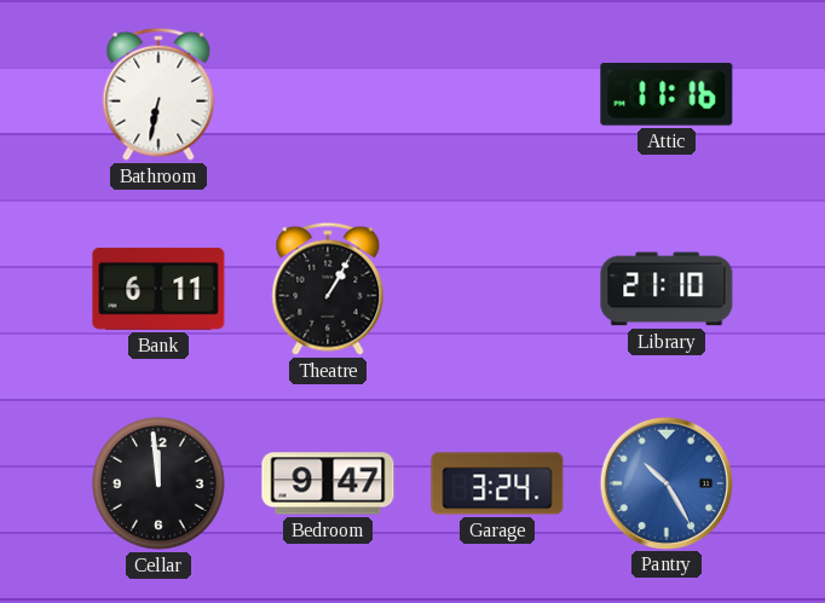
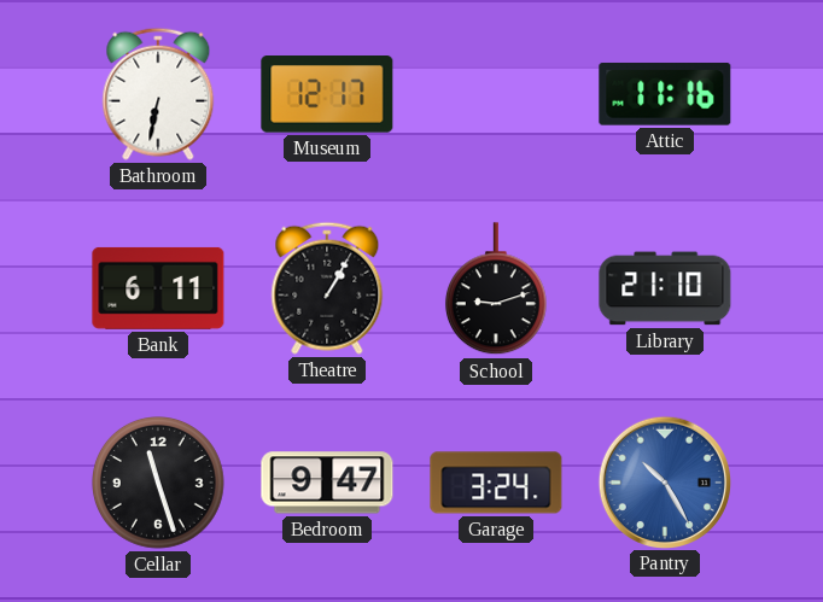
Museum: none -> 12:17
School: none -> 9:12
Cellar: 11:59 -> 11:27
